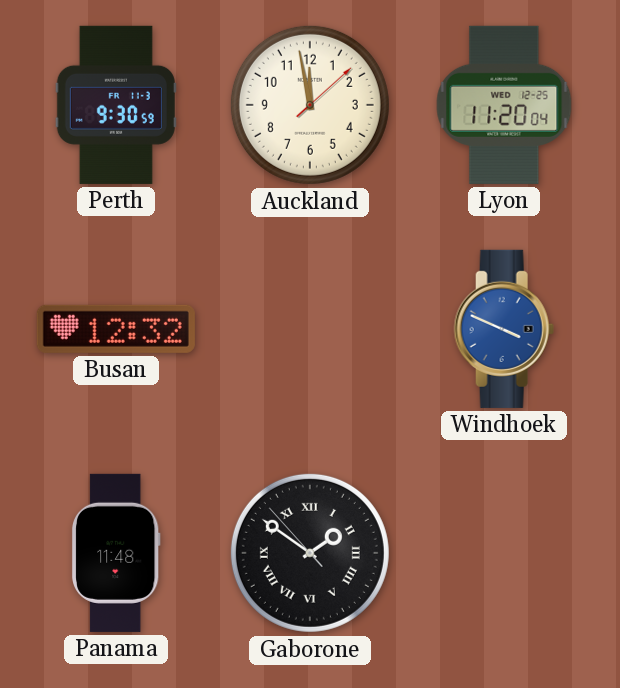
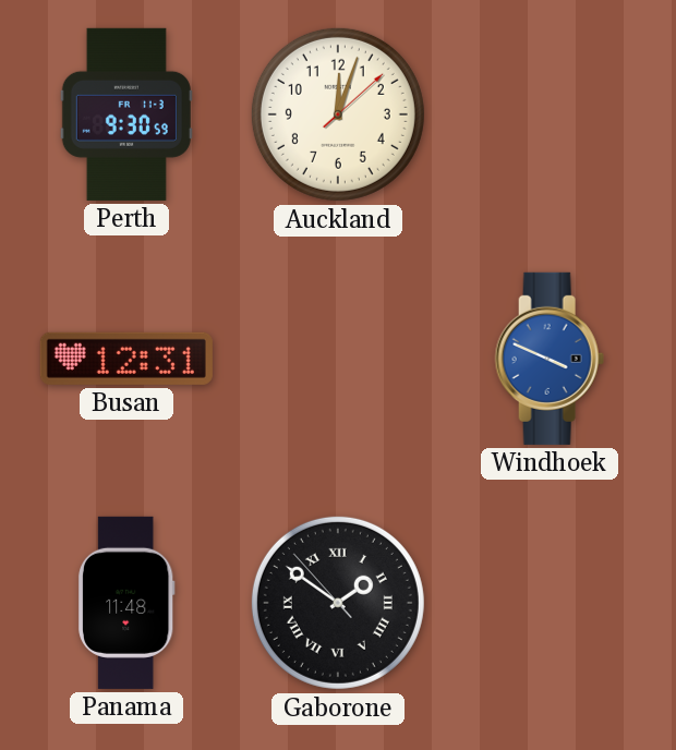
Auckland: 11:58 -> 12:03
Lyon: 11:20 -> none
Busan: 12:32 -> 12:31
